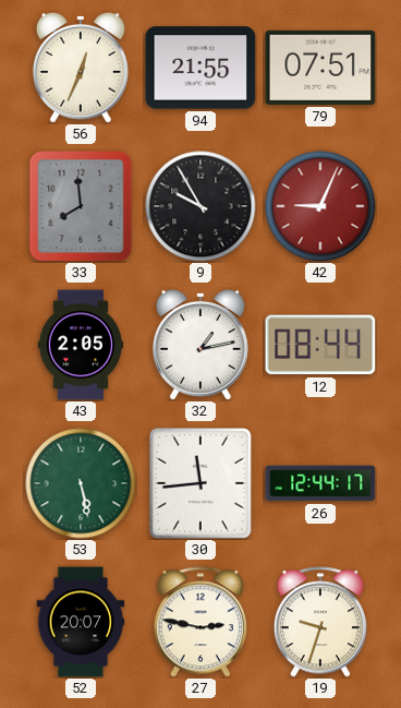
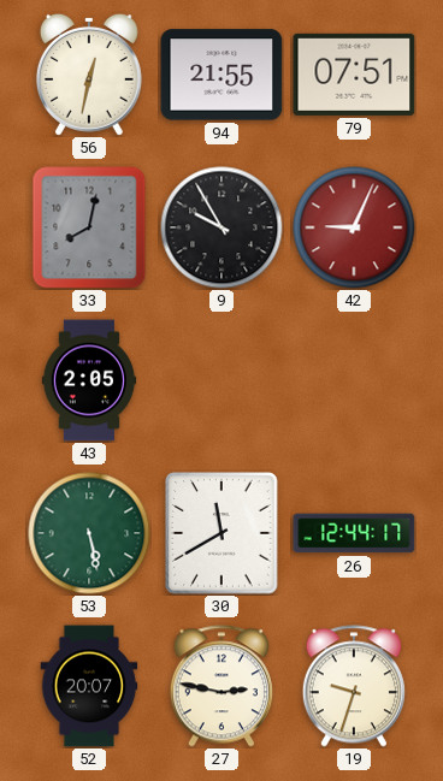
56: 12:34 -> 12:32
33: 7:59 -> 8:02
32: 1:13 -> none
12: 08:44 -> none
30: 11:44 -> 11:40
